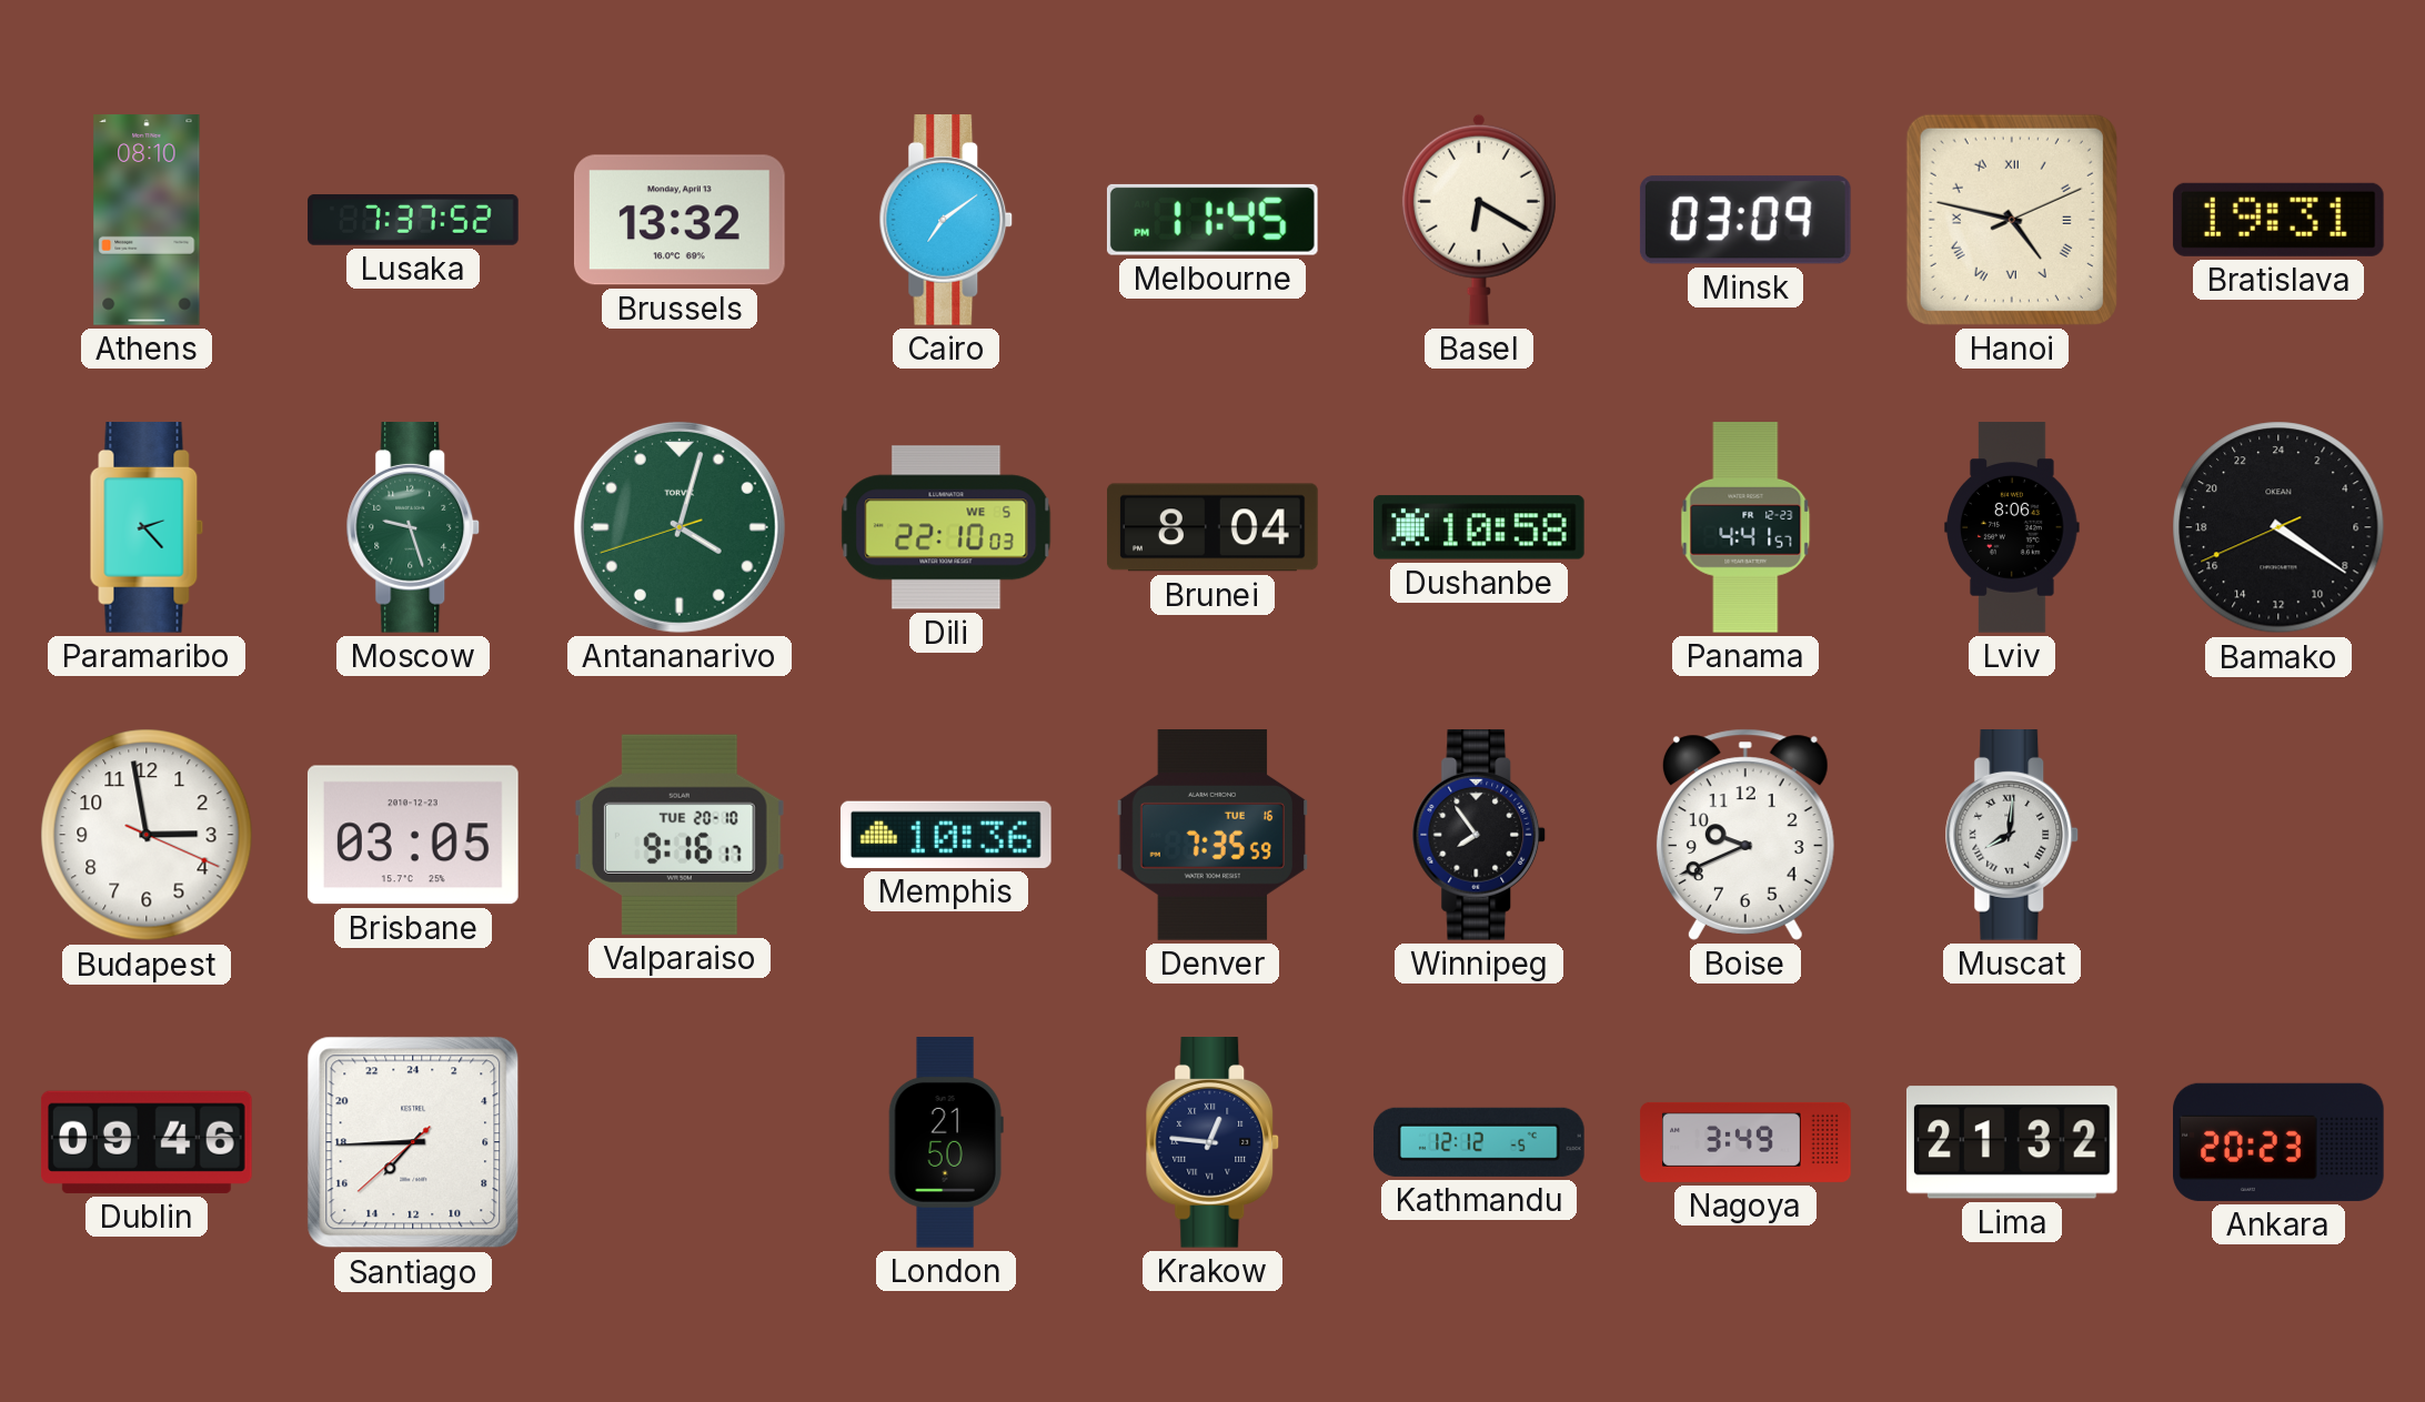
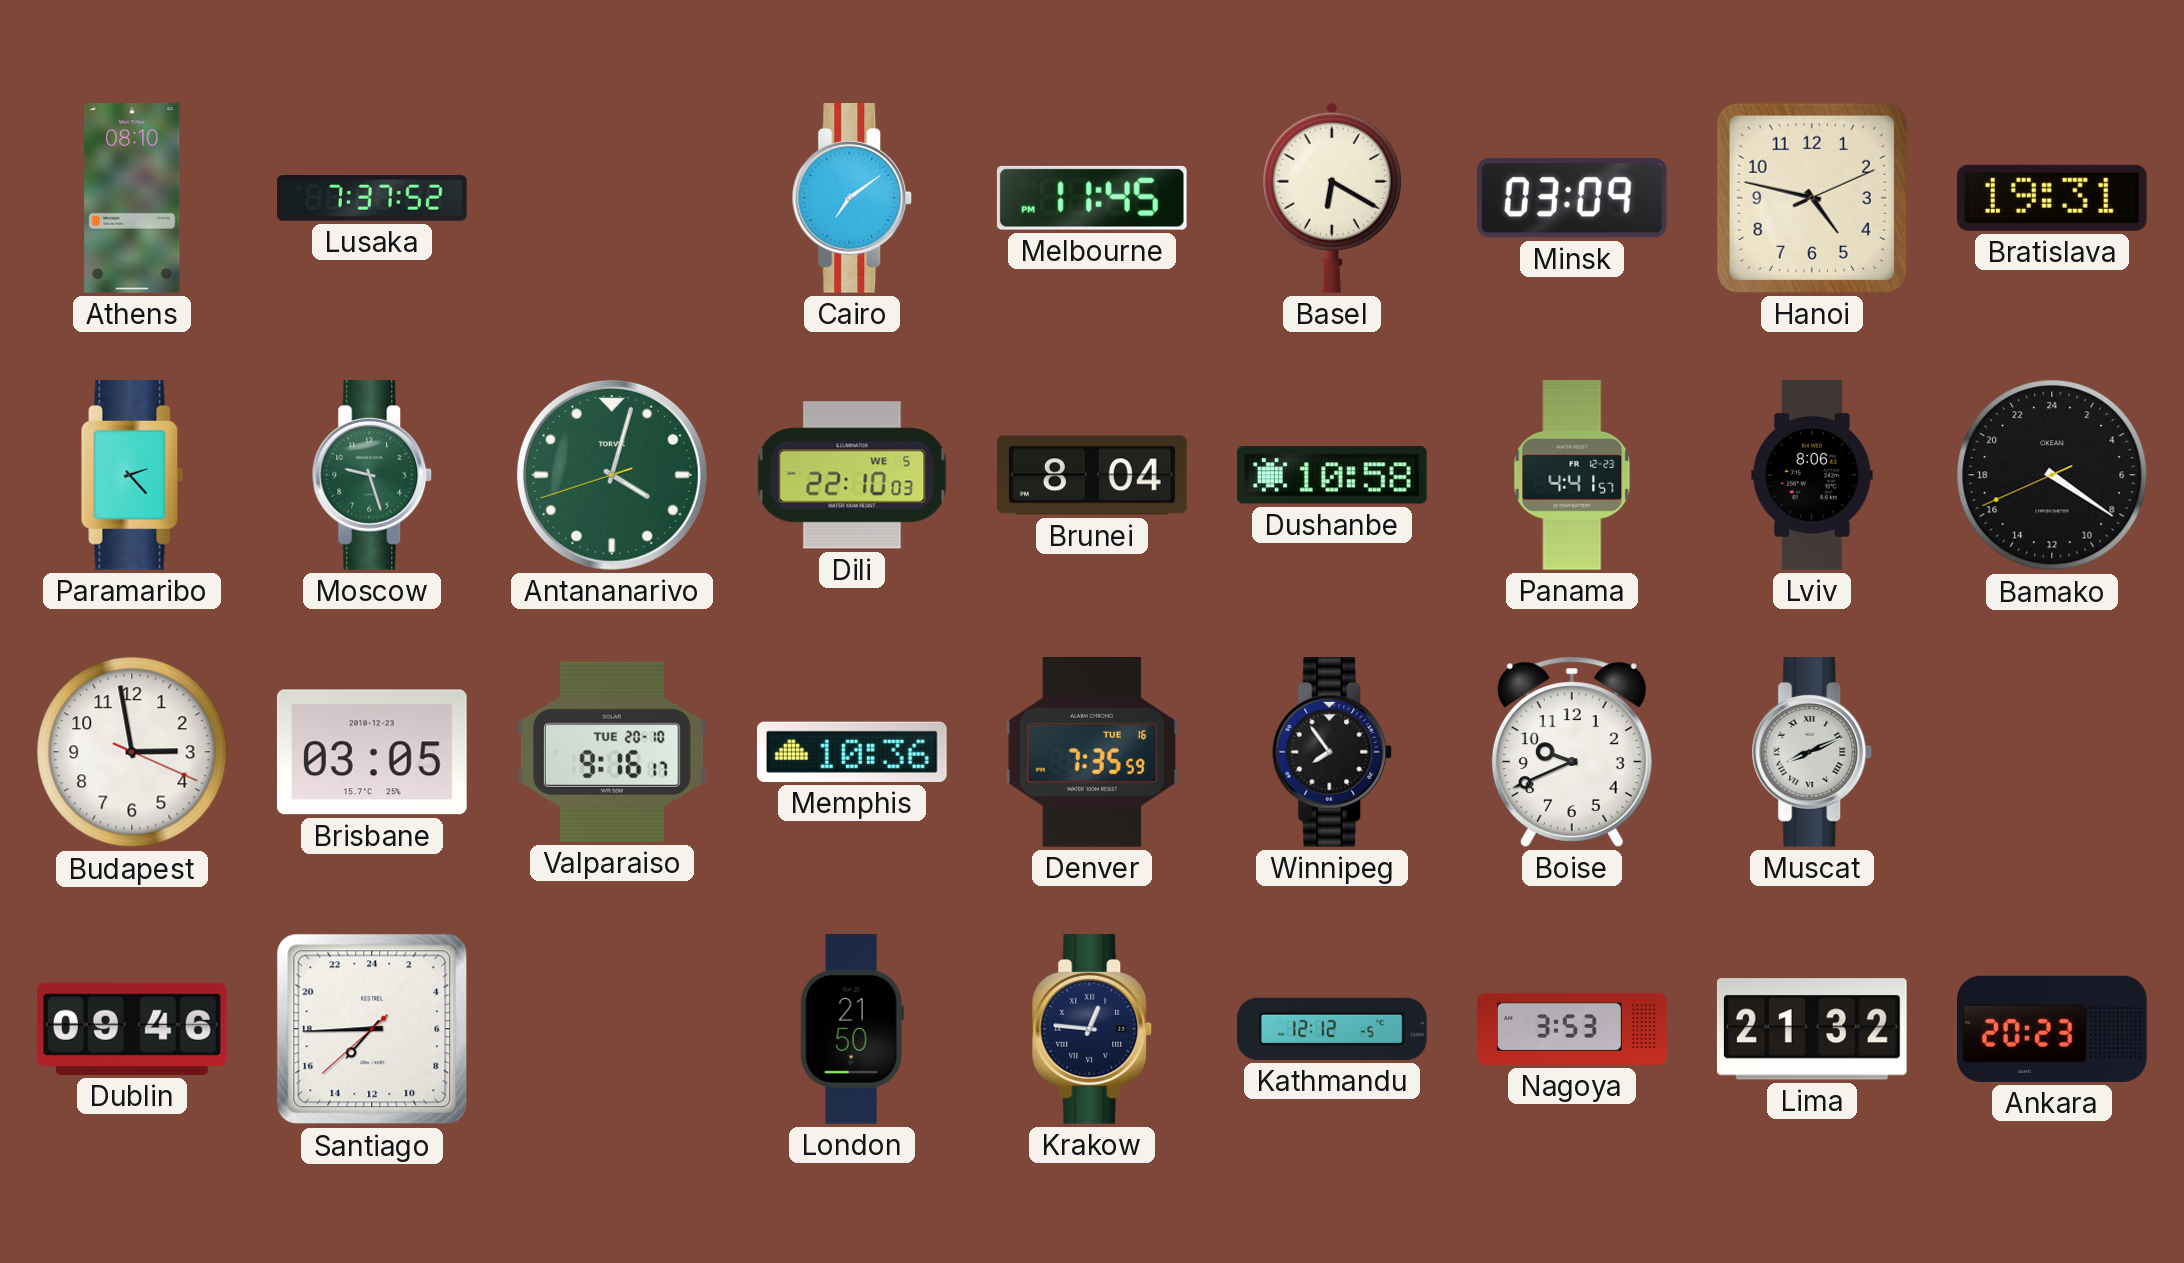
Brussels: 13:32 -> none
Hanoi numerals: Roman -> Arabic
Muscat: 8:01 -> 8:11
Nagoya: 3:49 -> 3:53
